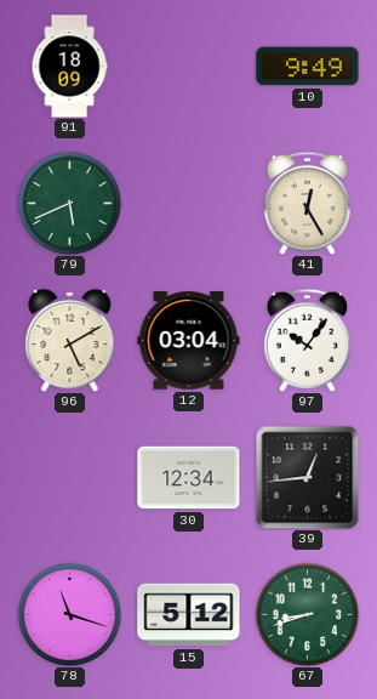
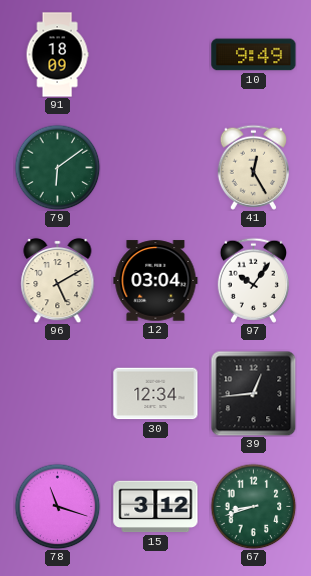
79: 5:41 -> 6:09
15: 5:12 -> 3:12
